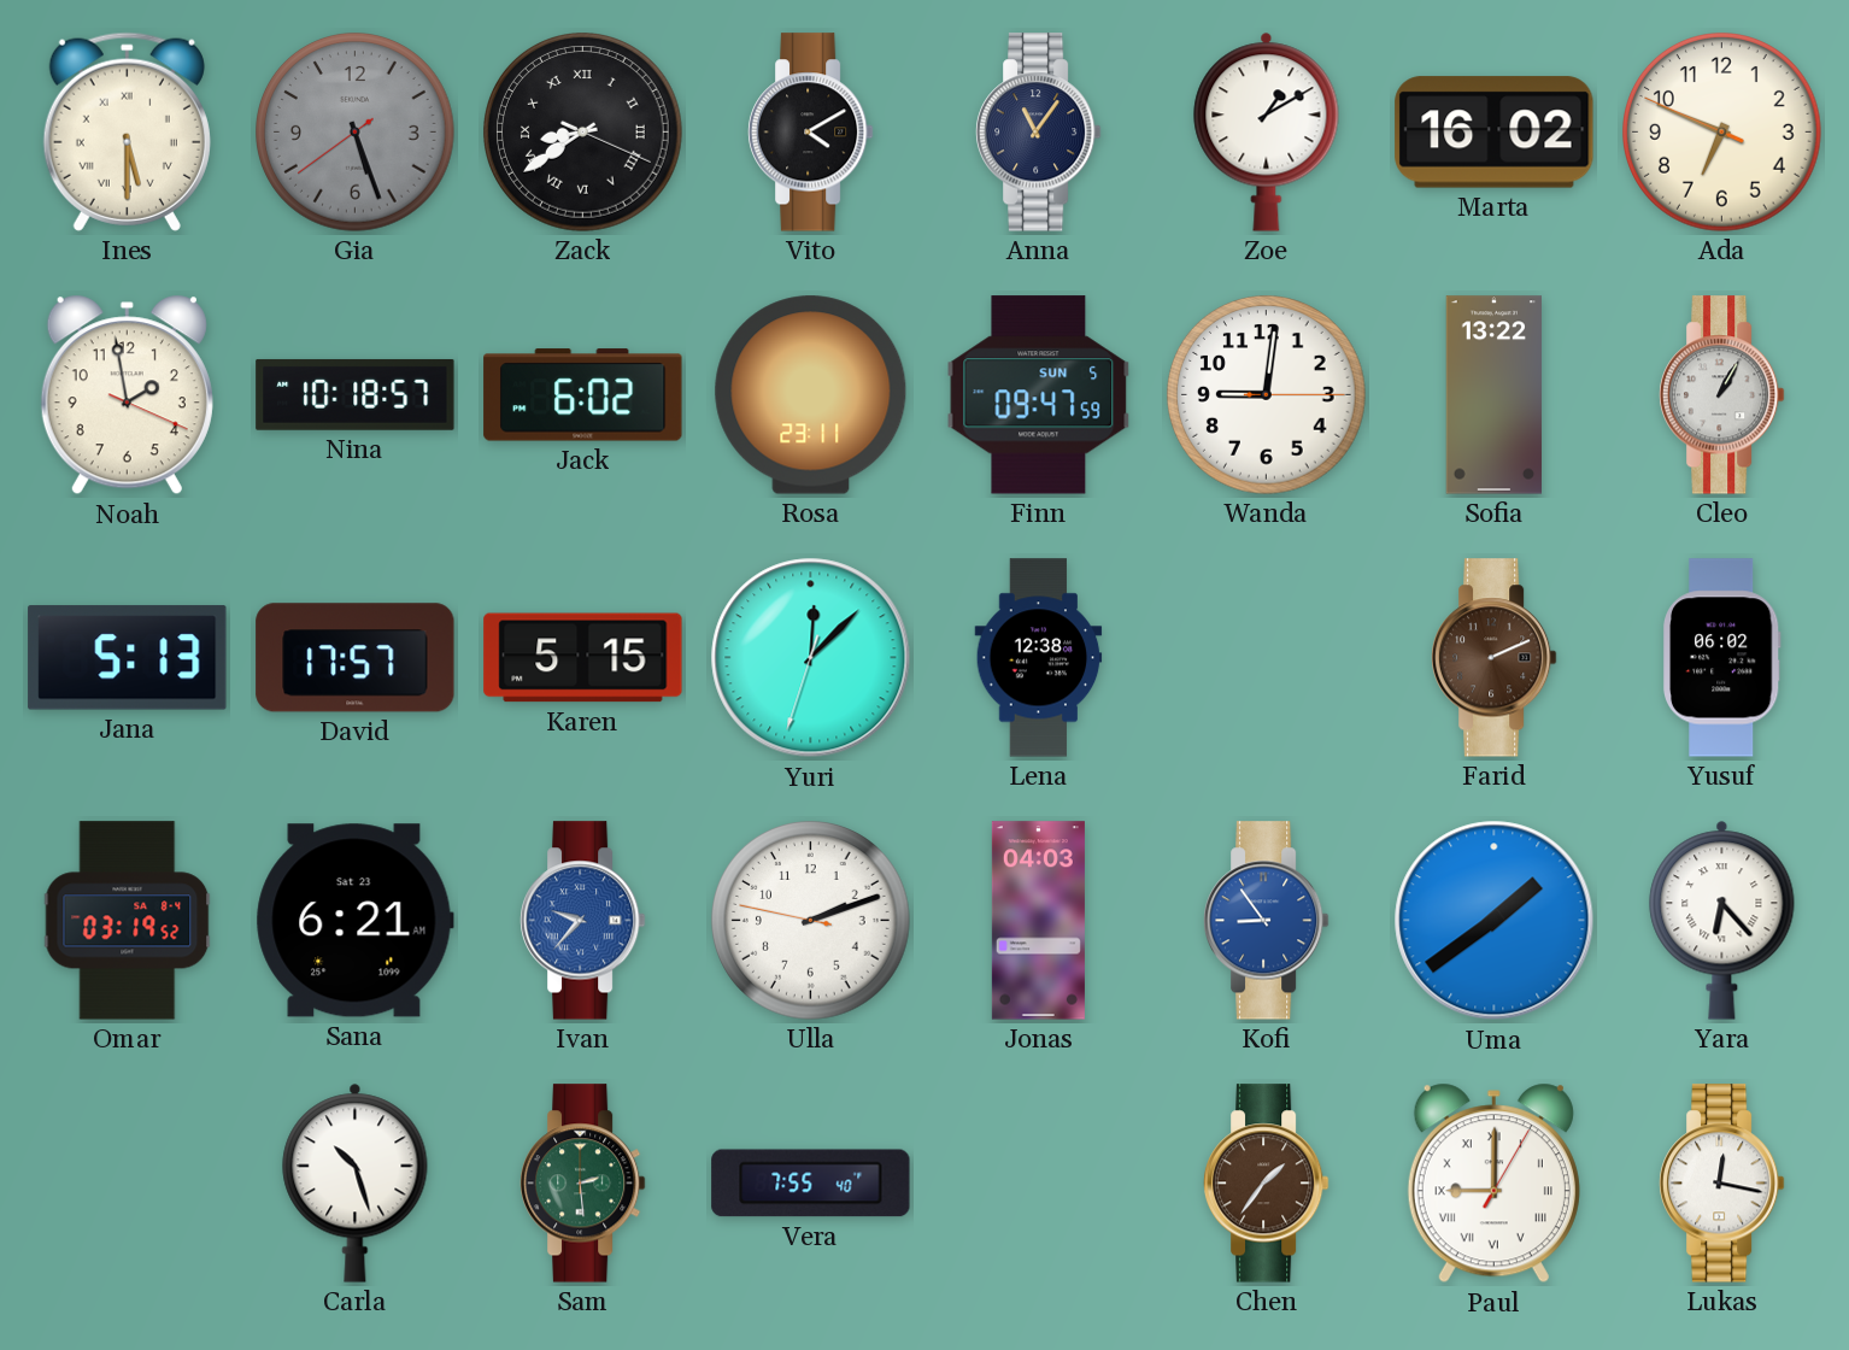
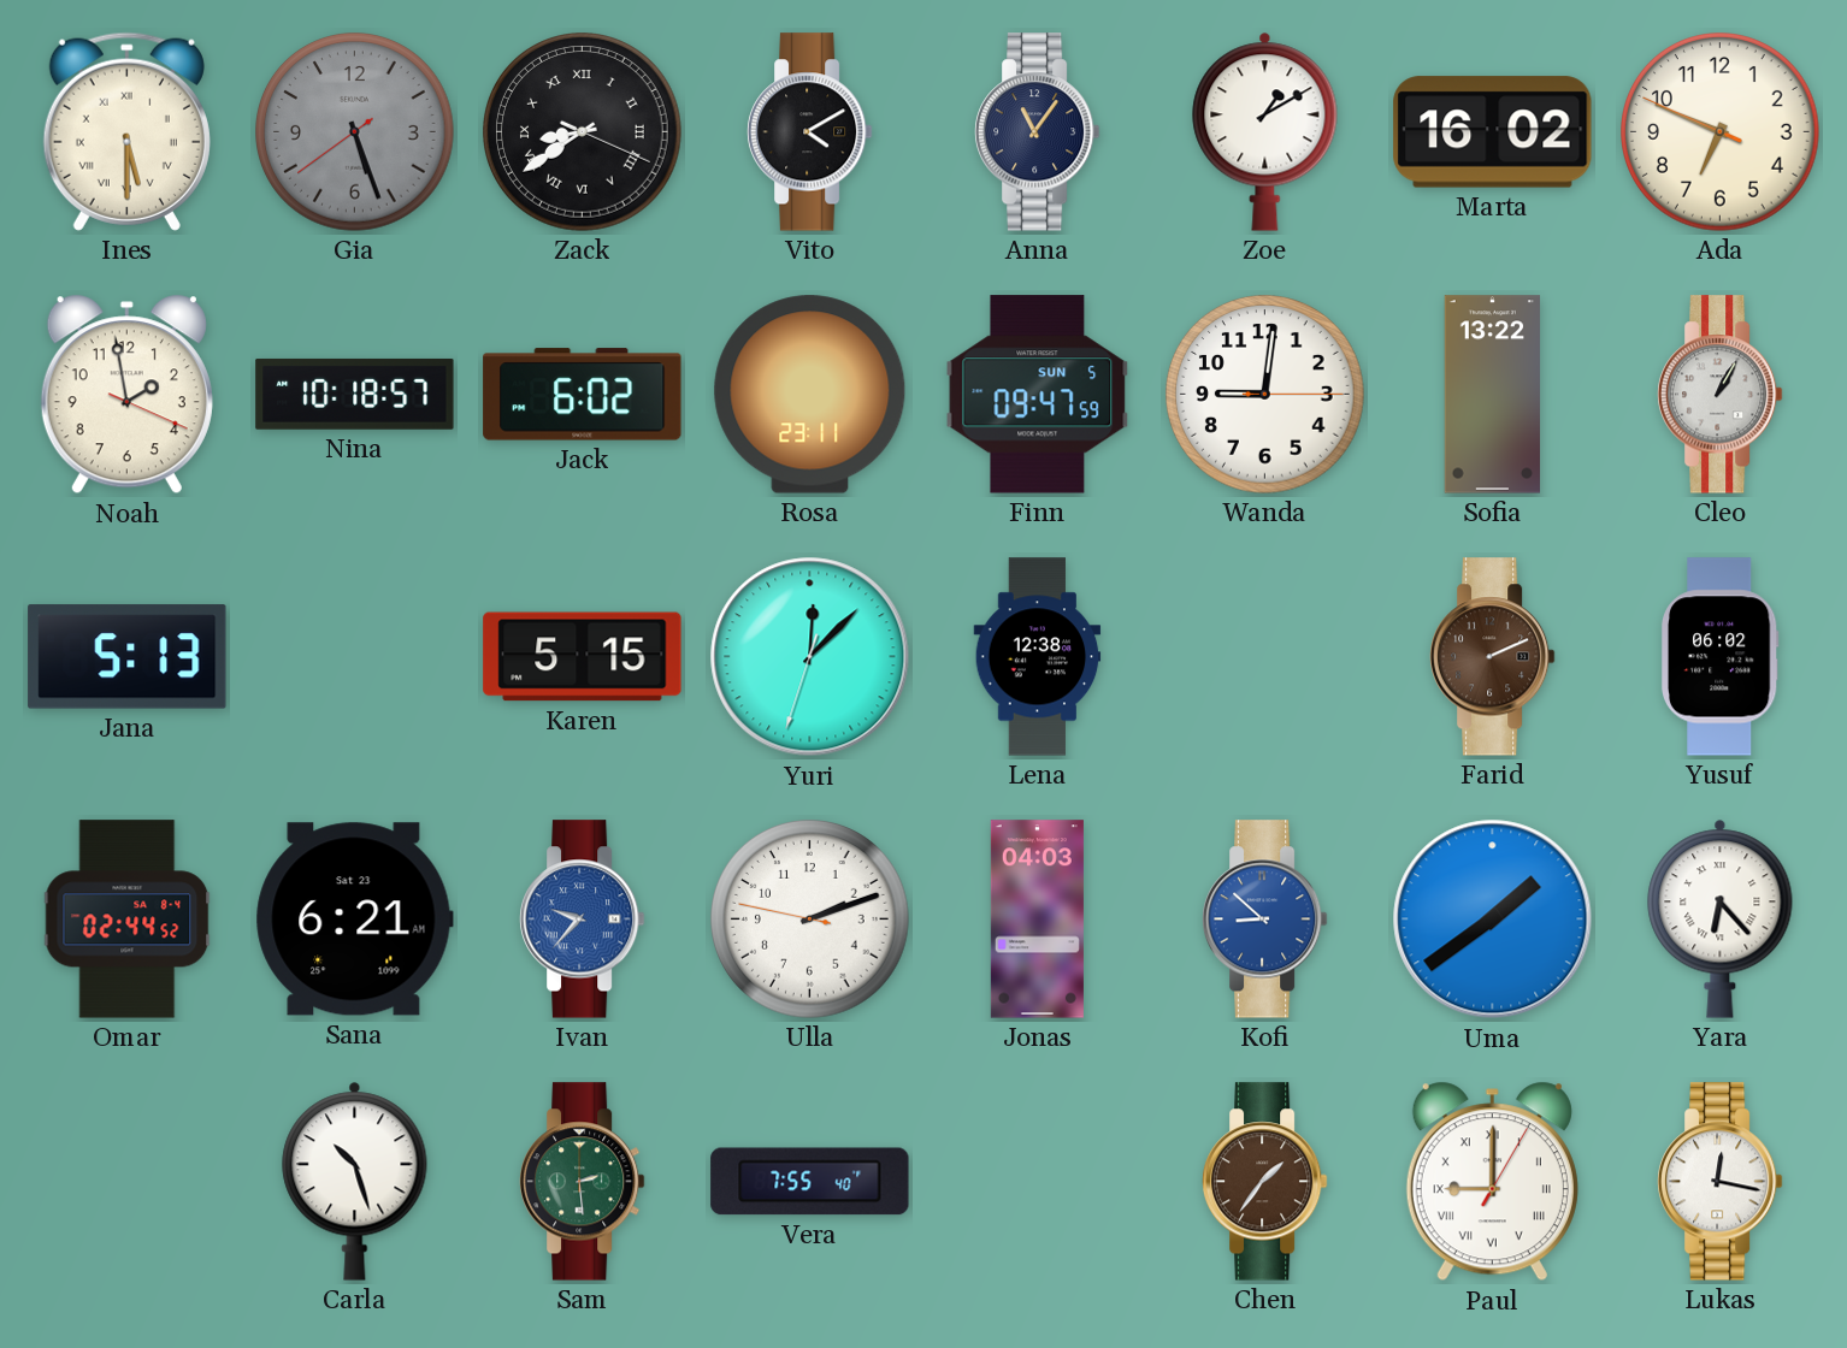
David: 17:57 -> none
Omar: 03:19 -> 02:44
Kofi: 8:54 -> 8:52
